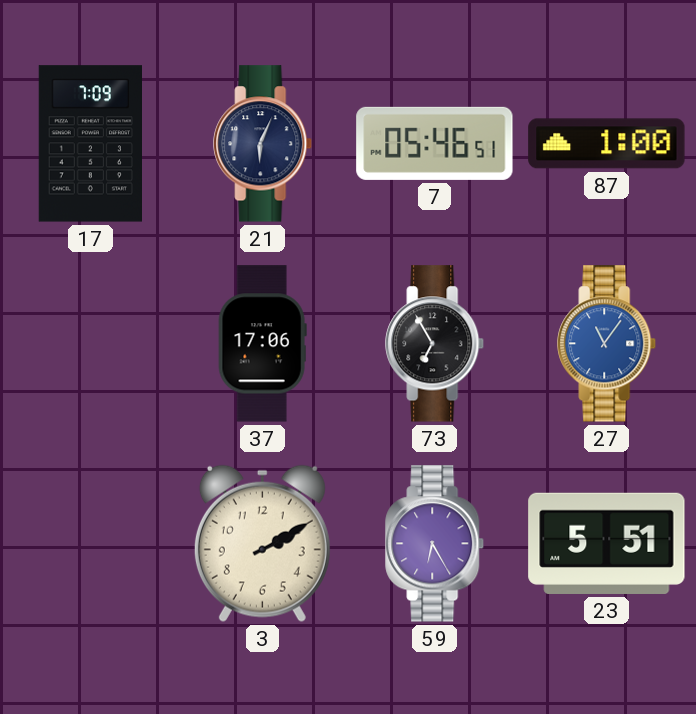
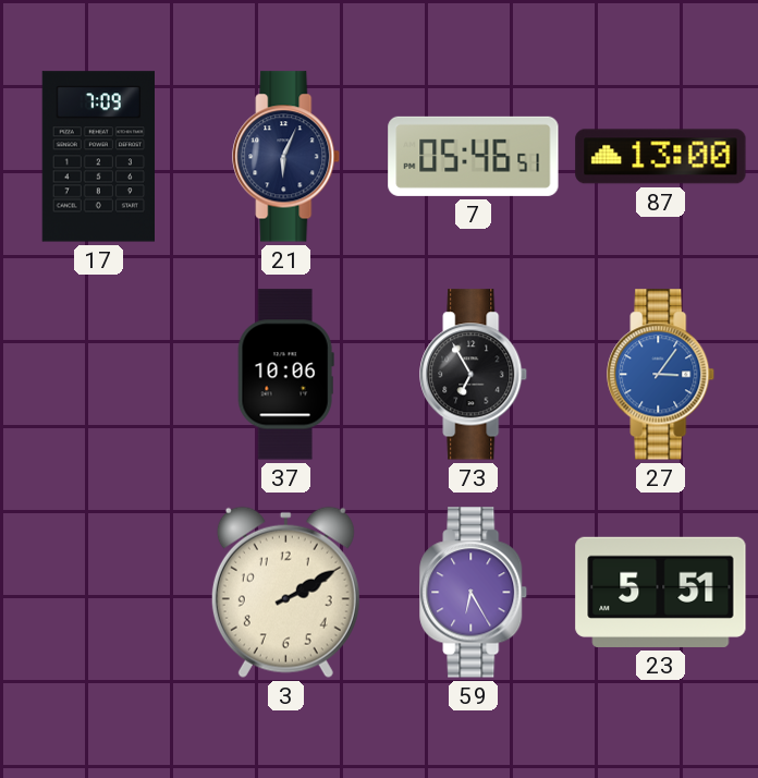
87: 1:00 -> 13:00
37: 17:06 -> 10:06
27: 11:06 -> 3:06
